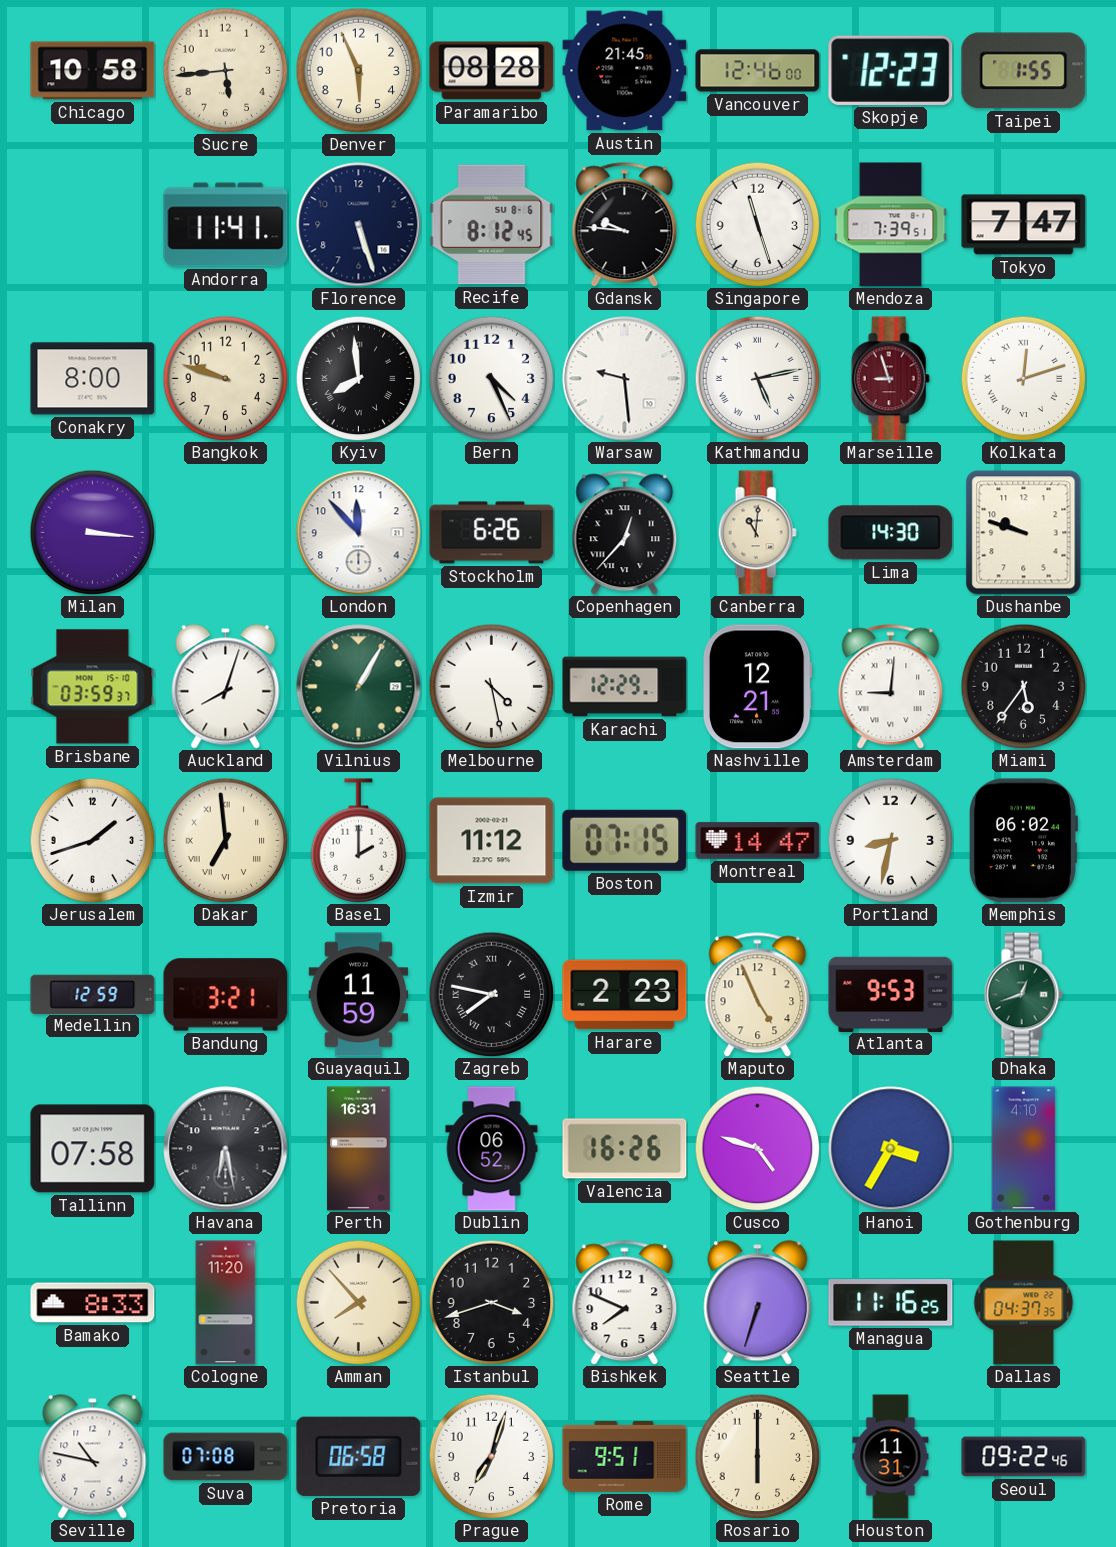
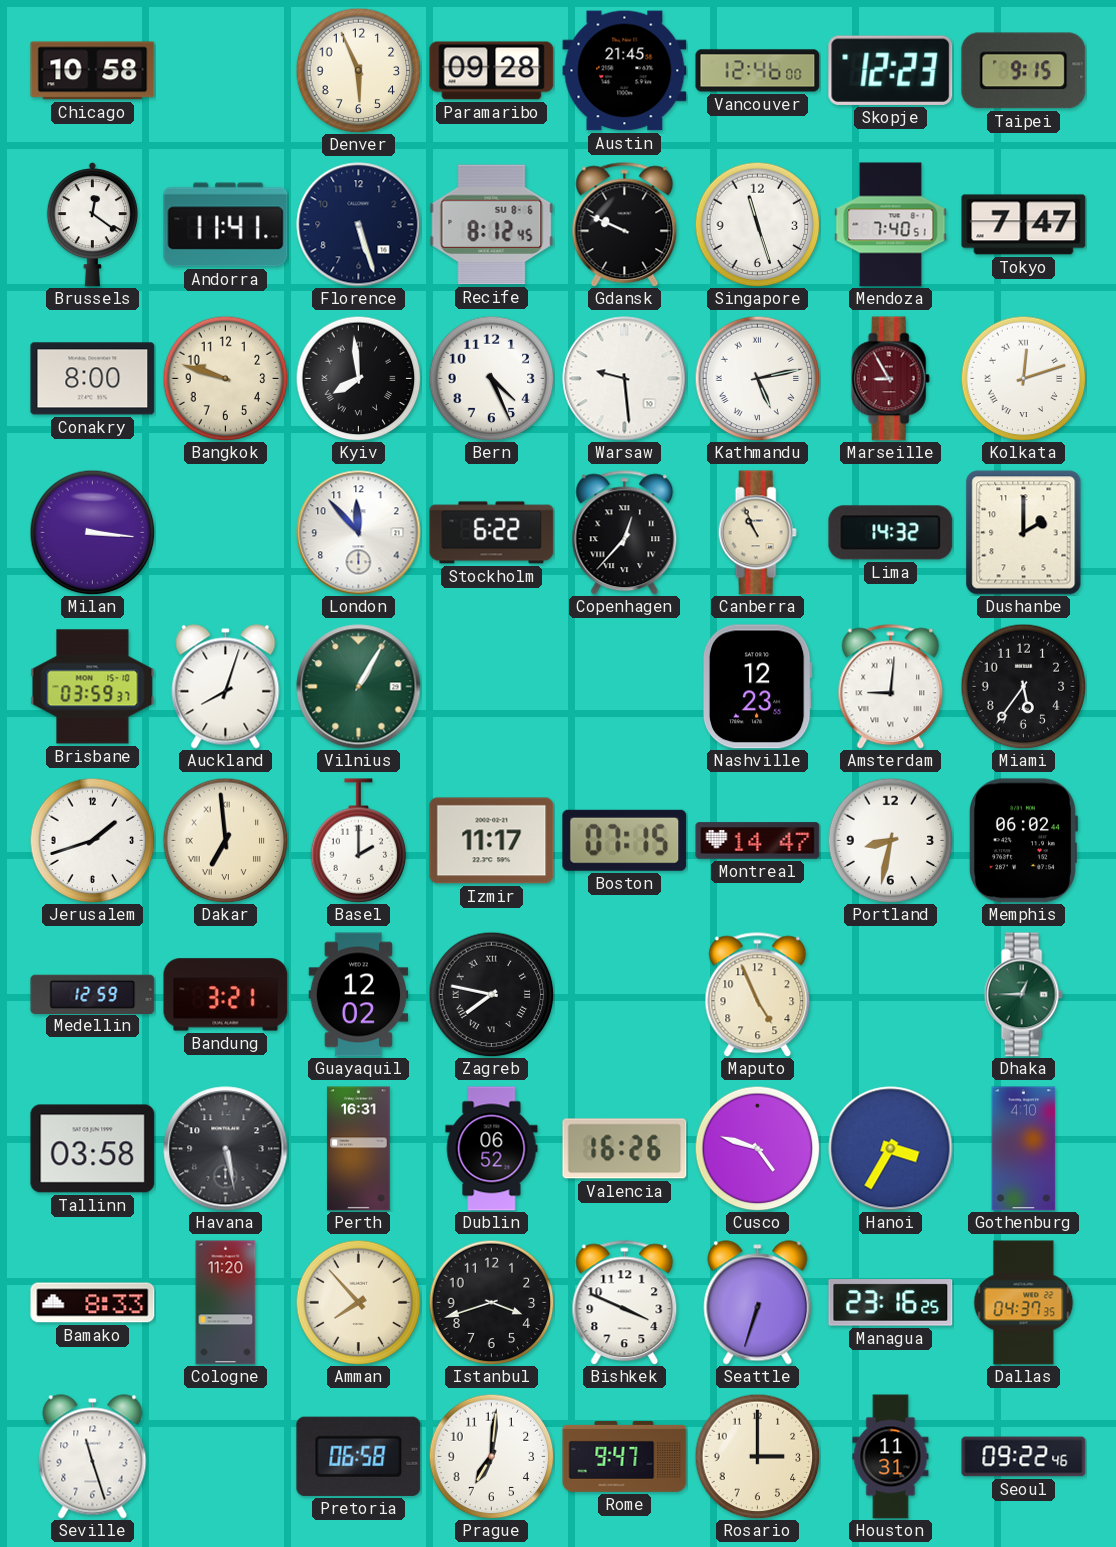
Sucre: 5:44 -> none
Paramaribo: 08:28 -> 09:28
Taipei: 1:55 -> 9:15
Brussels: none -> 12:21
Gdansk: 9:46 -> 9:49
Mendoza: 7:39 -> 7:40
Marseille: 8:57 -> 8:55
Stockholm: 6:26 -> 6:22
Canberra: 11:01 -> 10:56
Lima: 14:30 -> 14:32
Dushanbe: 9:48 -> 2:00
Melbourne: 4:28 -> none
Karachi: 12:29 -> none
Nashville: 12:21 -> 12:23
Izmir: 11:12 -> 11:17
Guayaquil: 11:59 -> 12:02
Harare: 2:23 -> none
Atlanta: 9:53 -> none
Dhaka: 12:42 -> 12:45
Tallinn: 07:58 -> 03:58
Havana: 6:28 -> 5:28
Bishkek: 7:49 -> 3:49
Managua: 11:16 -> 23:16
Seville: 10:47 -> 11:27
Suva: 07:08 -> none
Prague: 7:03 -> 7:01
Rome: 9:51 -> 9:47
Rosario: 6:00 -> 3:00
